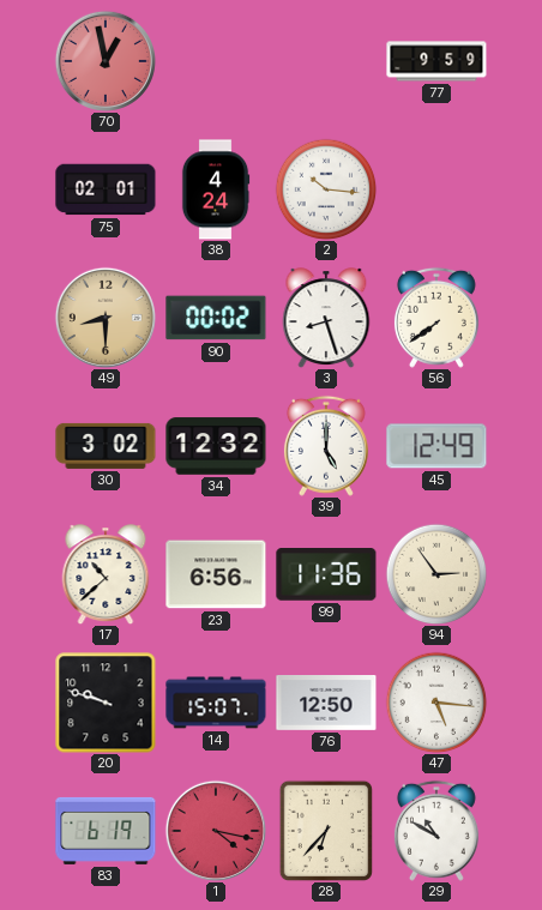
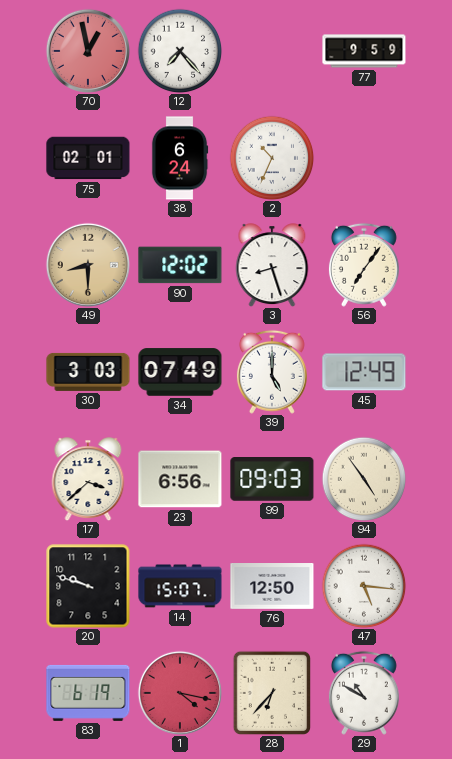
12: none -> 7:23
38: 4:24 -> 6:24
2: 10:16 -> 10:34
90: 00:02 -> 12:02
56: 7:39 -> 7:06
30: 3:02 -> 3:03
34: 12:32 -> 07:49
17: 10:38 -> 3:38
99: 11:36 -> 09:03
94: 2:54 -> 4:54
